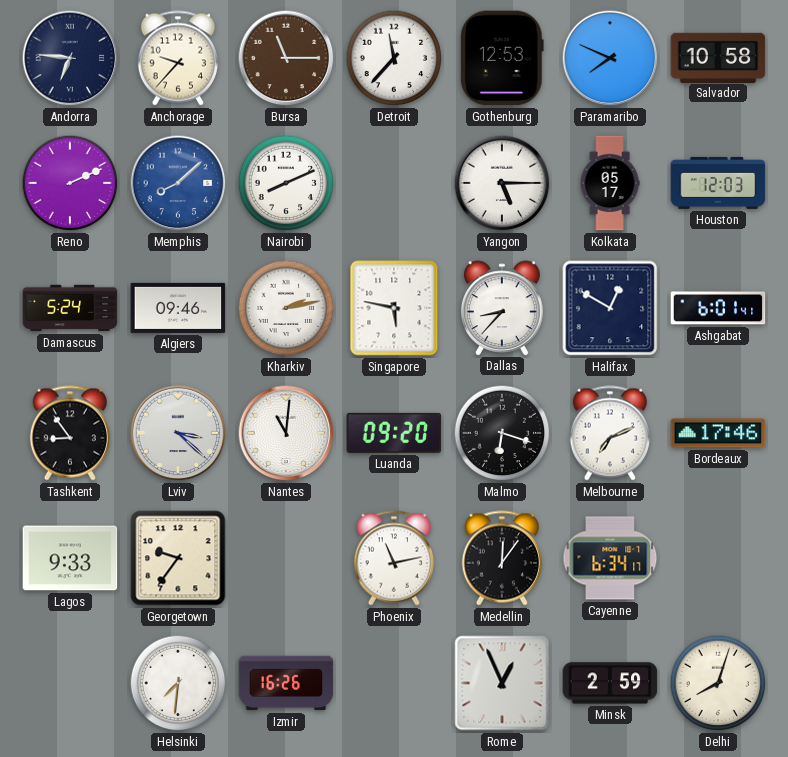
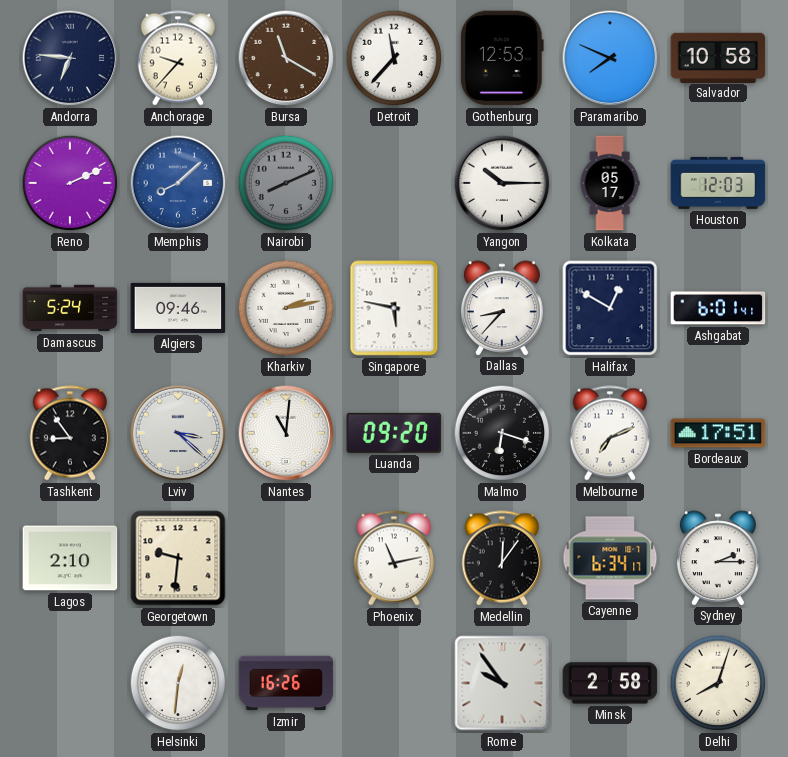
Bursa: 11:15 -> 11:20
Nairobi dial: white -> grey
Yangon: 5:15 -> 10:15
Bordeaux: 17:46 -> 17:51
Lagos: 9:33 -> 2:10
Georgetown: 9:36 -> 9:31
Sydney: none -> 2:15
Helsinki: 7:31 -> 12:31
Rome: 12:56 -> 9:54
Minsk: 2:59 -> 2:58
